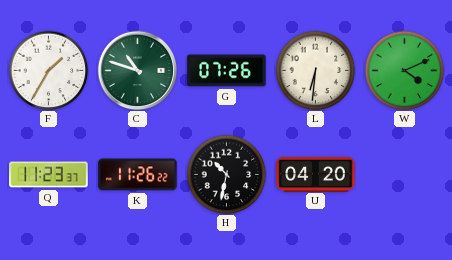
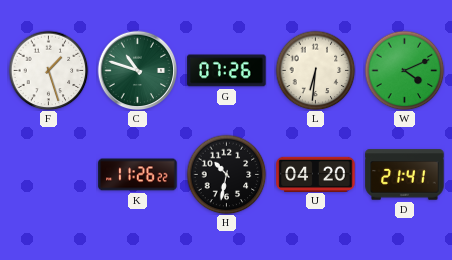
F: 1:35 -> 1:27
Q: 11:23 -> none
D: none -> 21:41
